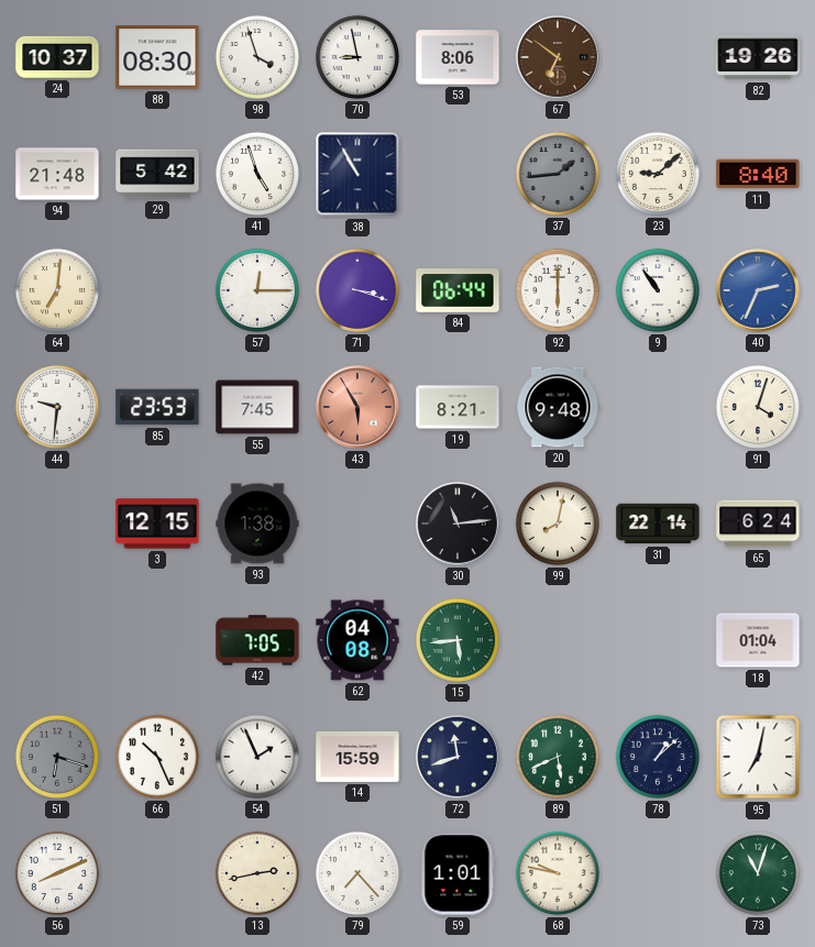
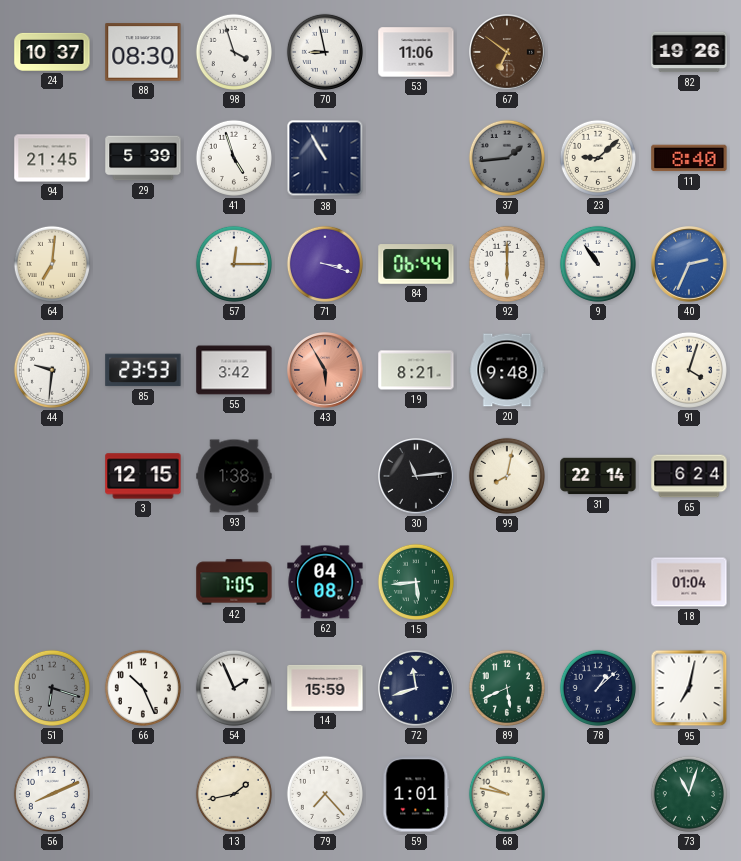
53: 8:06 -> 11:06
94: 21:48 -> 21:45
29: 5:42 -> 5:39
55: 7:45 -> 3:42
13: 2:43 -> 1:43
